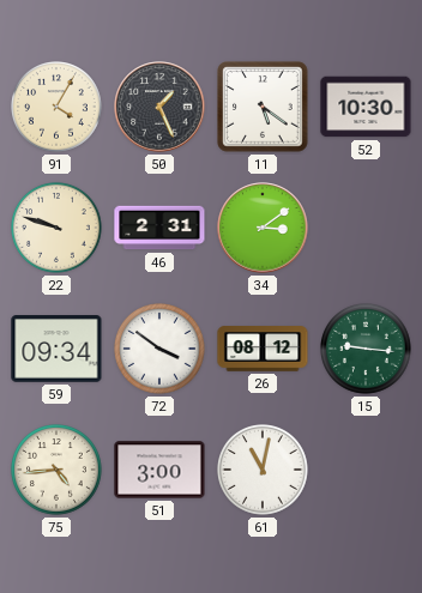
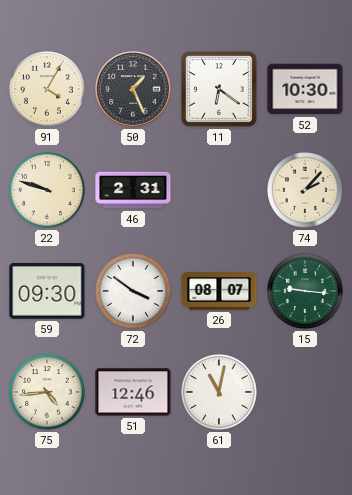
11: 5:21 -> 6:21
34: 3:09 -> none
74: none -> 2:07
59: 09:34 -> 09:30
26: 08:12 -> 08:07
51: 3:00 -> 12:46
